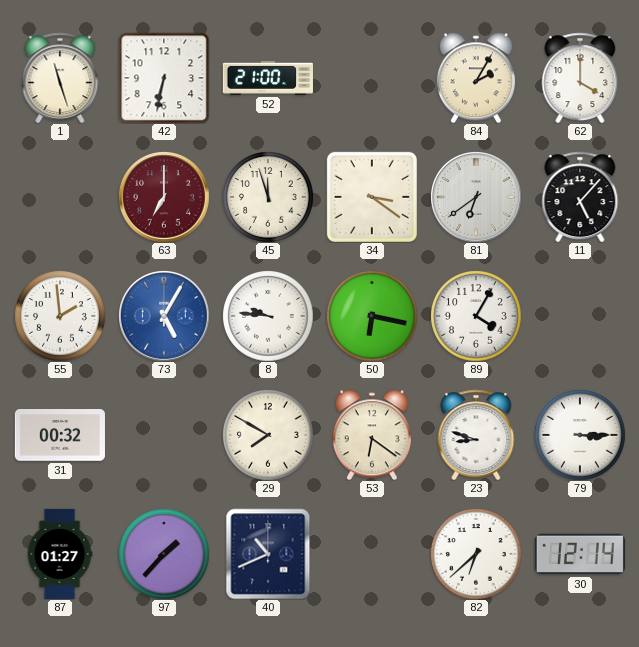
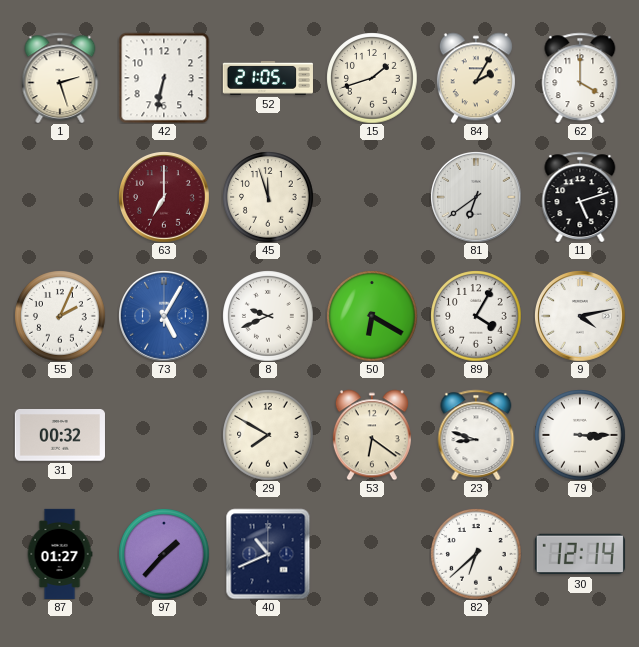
1: 11:27 -> 2:27
52: 21:00 -> 21:05
15: none -> 1:42
34: 3:21 -> none
11: 5:07 -> 5:12
55: 1:59 -> 2:04
8: 9:46 -> 9:41
50: 6:17 -> 6:20
9: none -> 4:13
